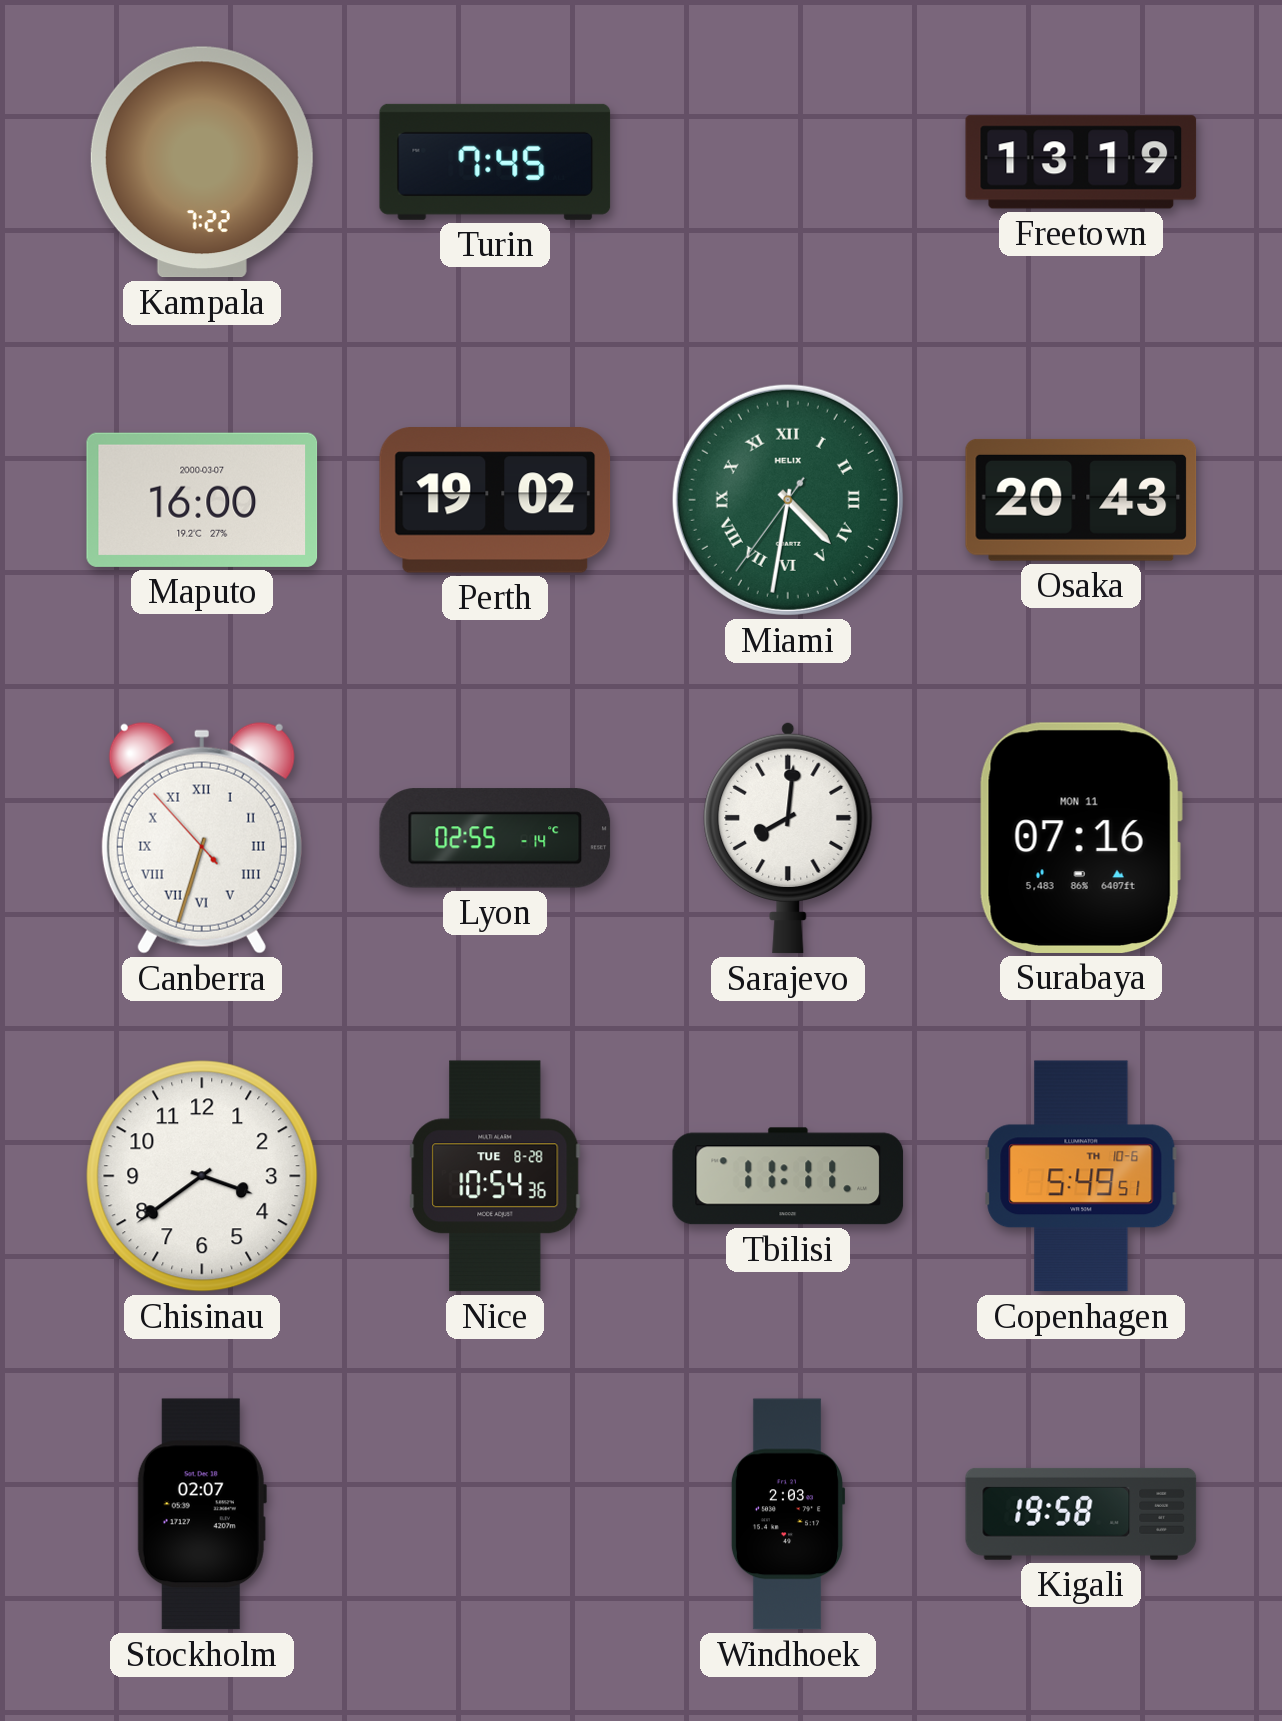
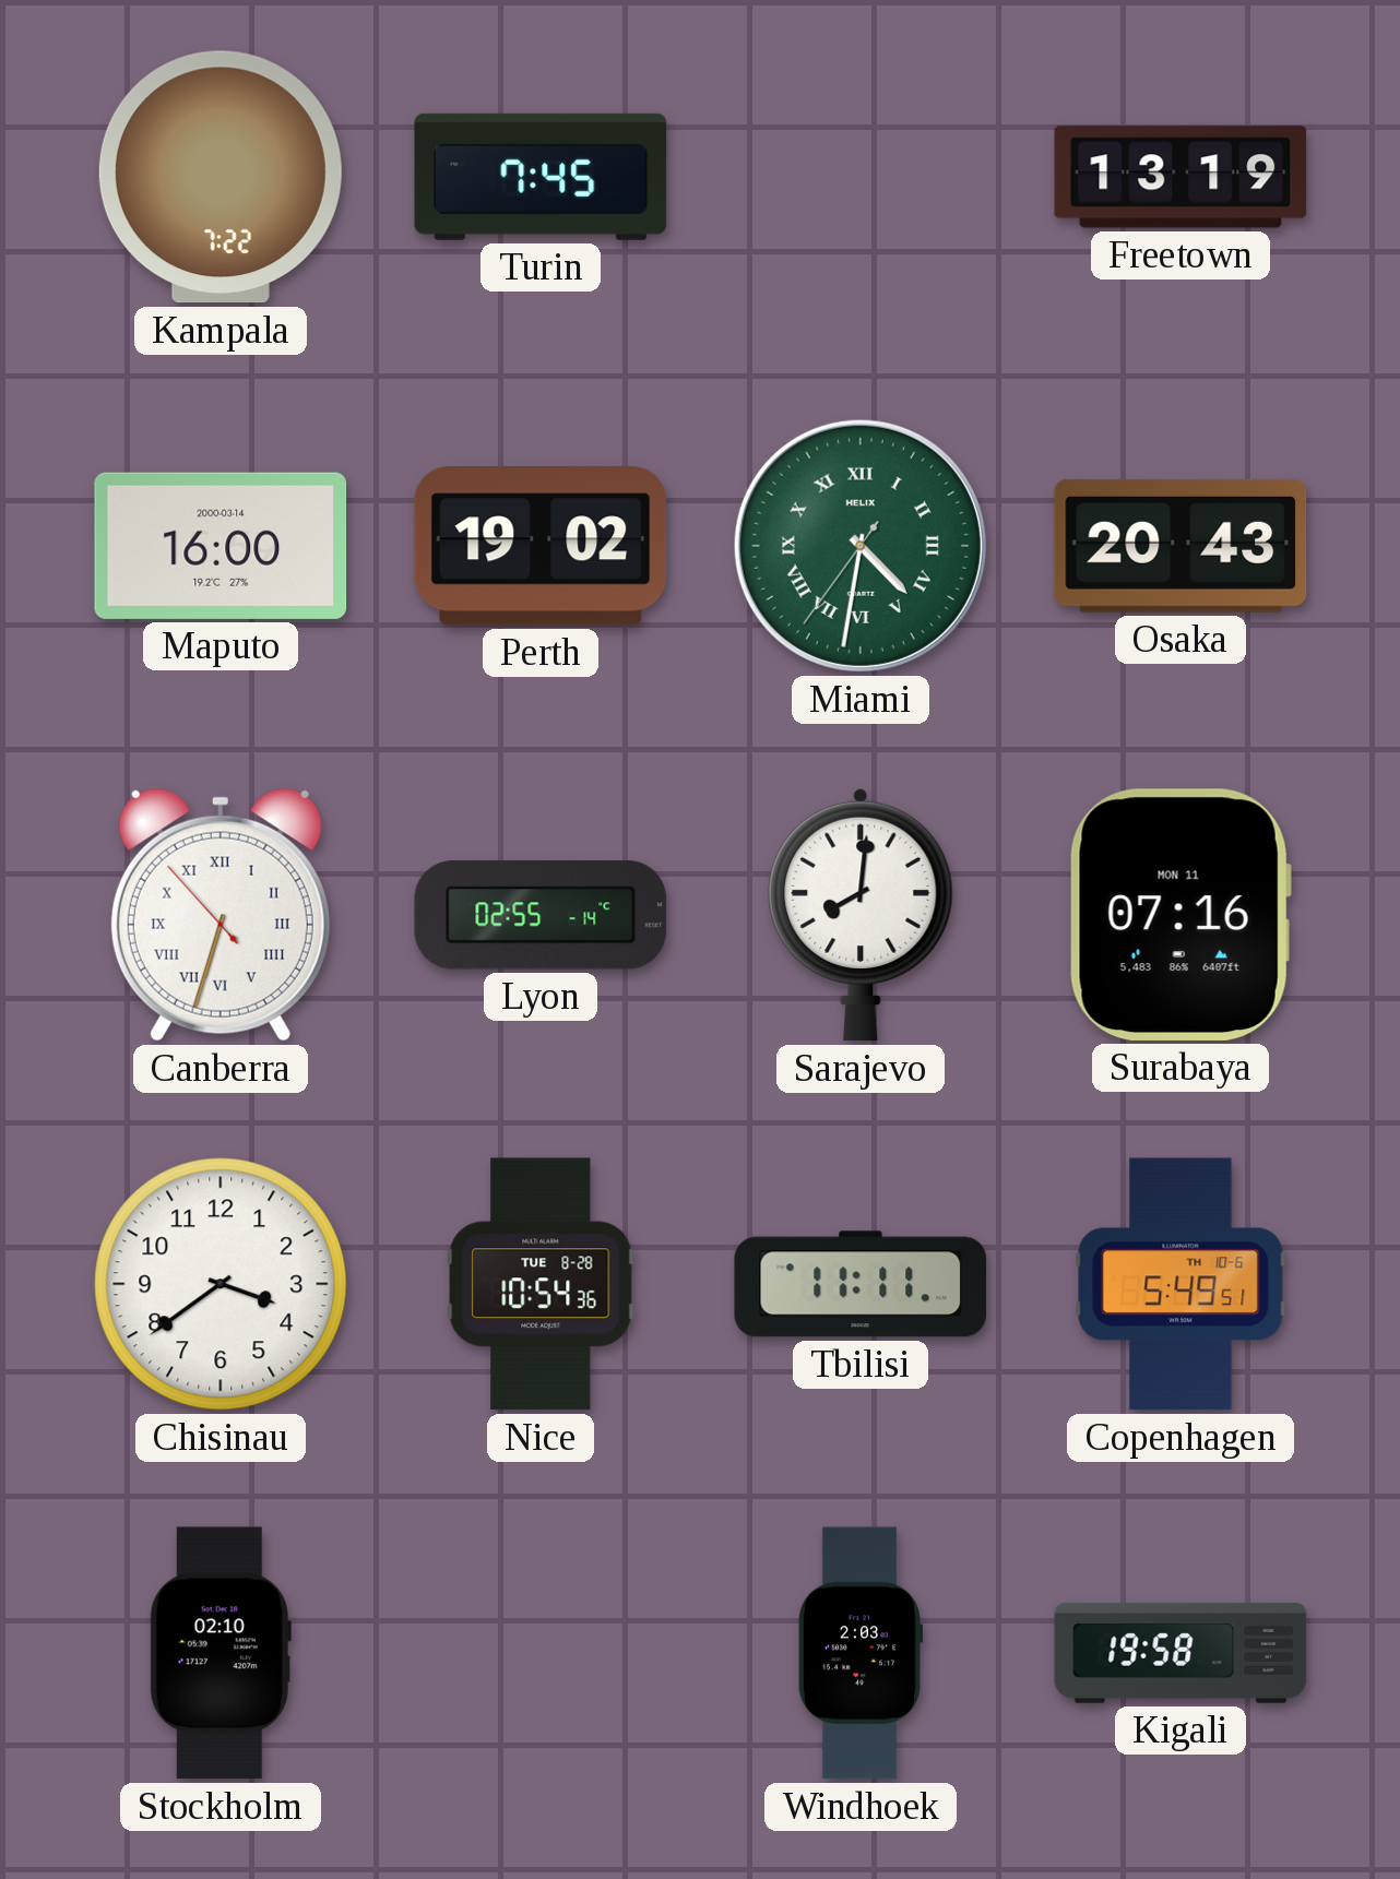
Maputo date: 2000-03-07 -> 2000-03-14
Stockholm: 02:07 -> 02:10
